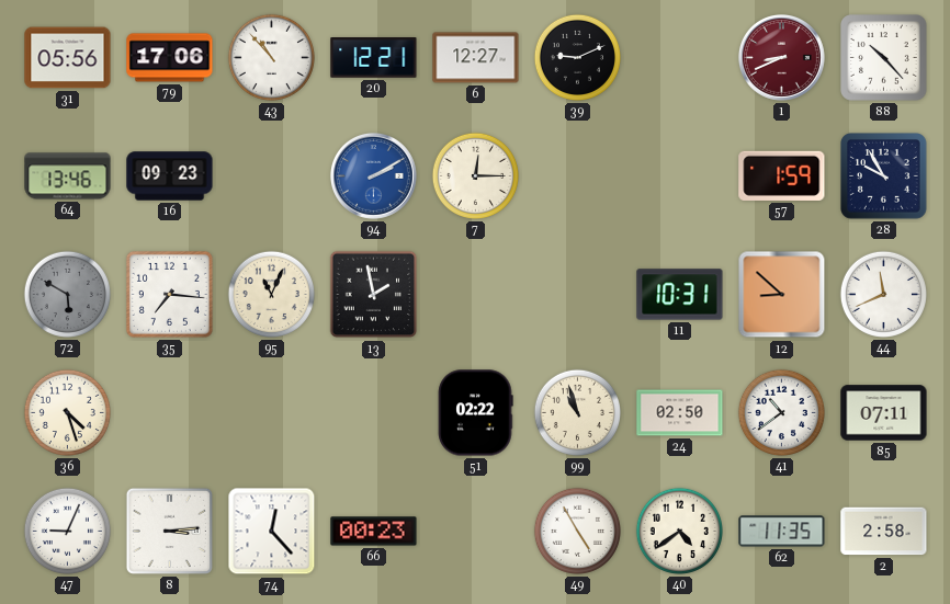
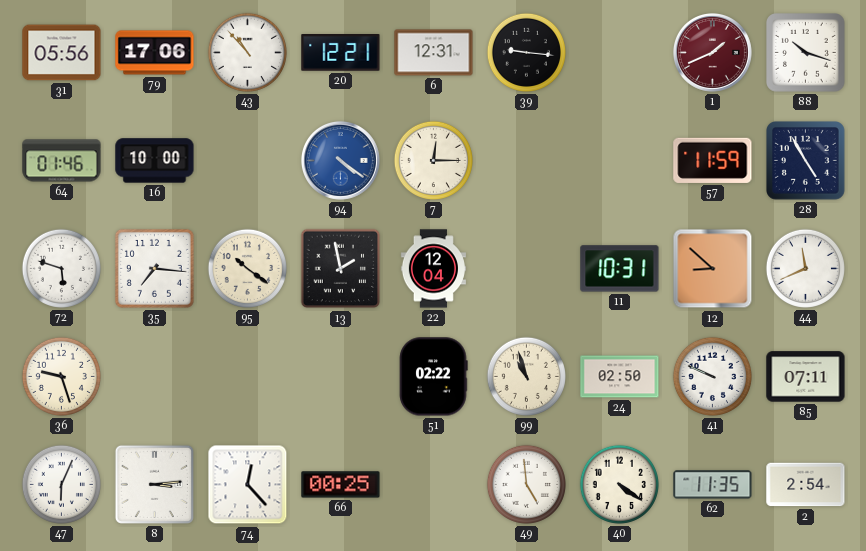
6: 12:27 -> 12:31
39: 9:11 -> 9:16
1: 8:41 -> 1:41
88: 10:23 -> 10:18
64: 13:46 -> 01:46
16: 09:23 -> 10:00
94: 2:10 -> 4:21
57: 1:59 -> 11:59
28: 9:55 -> 4:55
72: 5:50 -> 5:48
72 dial: grey -> white
95: 11:04 -> 10:21
22: none -> 12:04
36: 4:27 -> 9:27
41: 10:39 -> 9:49
47: 9:04 -> 6:04
66: 00:23 -> 00:25
49: 4:55 -> 4:59
40: 4:39 -> 4:21
2: 2:58 -> 2:54
